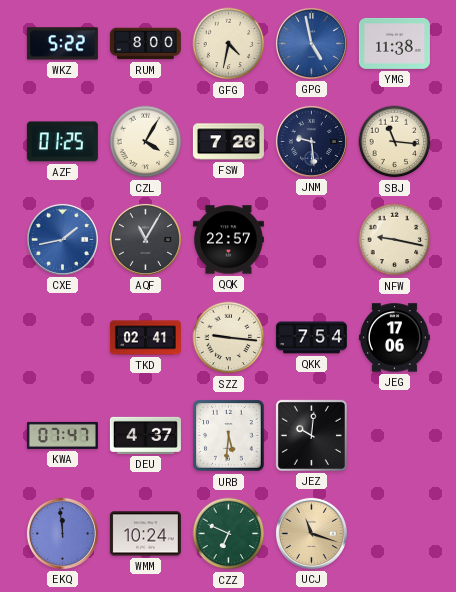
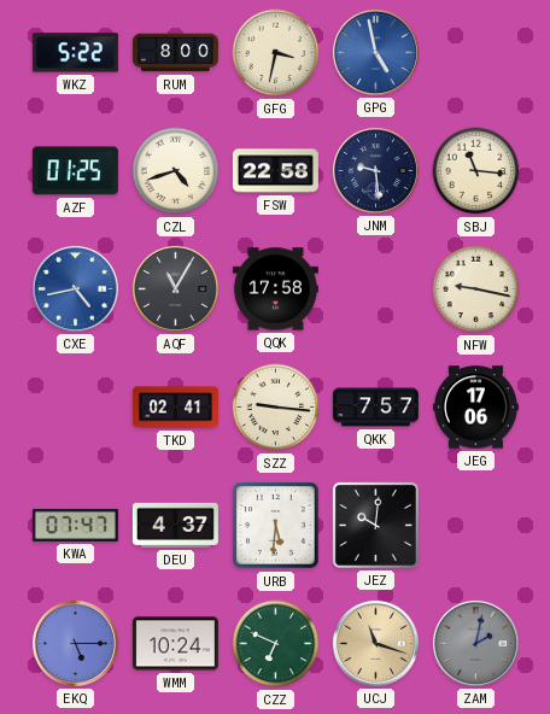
GFG: 4:32 -> 3:32
YMG: 11:38 -> none
CZL: 4:05 -> 4:42
FSW: 7:26 -> 22:58
CXE: 1:43 -> 4:43
QQK: 22:57 -> 17:58
QKK: 7:54 -> 7:57
EKQ: 11:59 -> 5:15
ZAM: none -> 2:02
